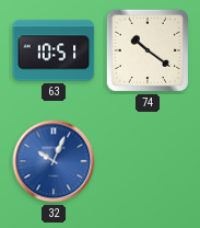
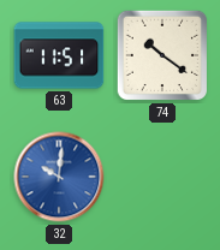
63: 10:51 -> 11:51
32: 10:04 -> 10:01
